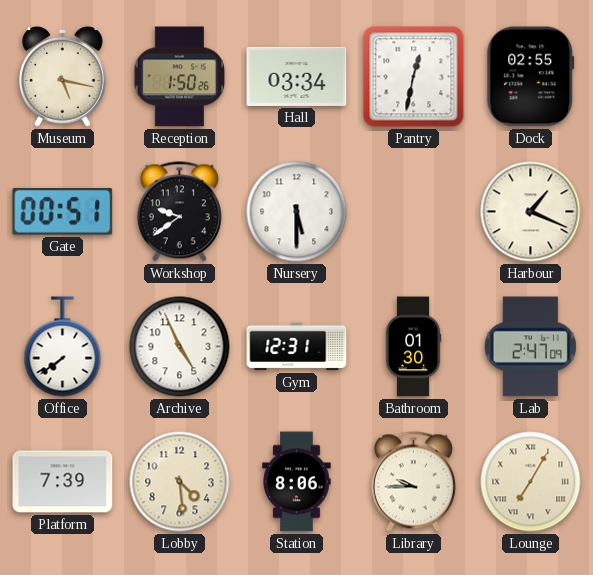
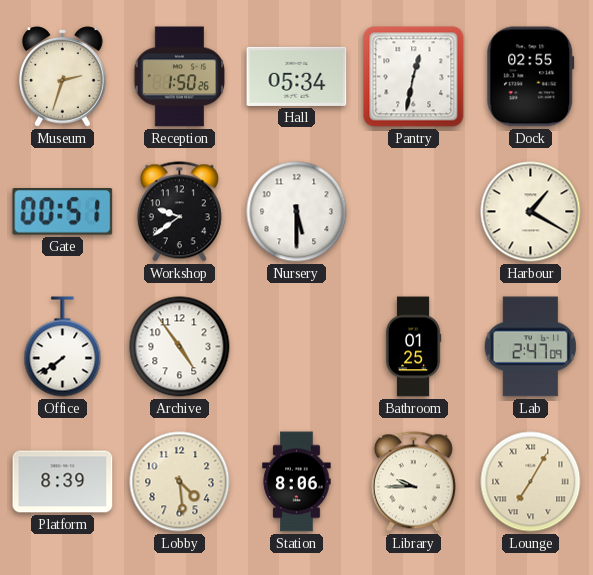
Museum: 5:17 -> 2:33
Hall: 03:34 -> 05:34
Harbour: 1:19 -> 1:20
Archive: 4:56 -> 4:54
Gym: 12:31 -> none
Bathroom: 01:30 -> 01:25
Platform: 7:39 -> 8:39
